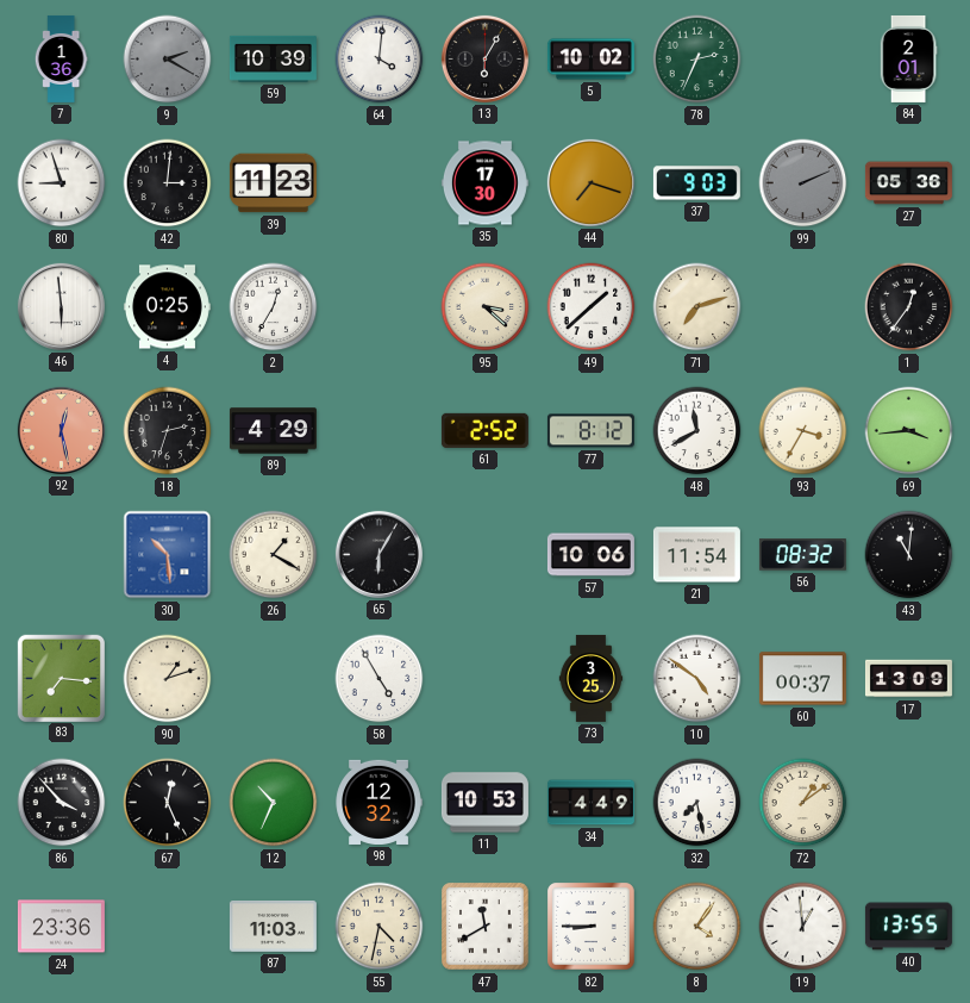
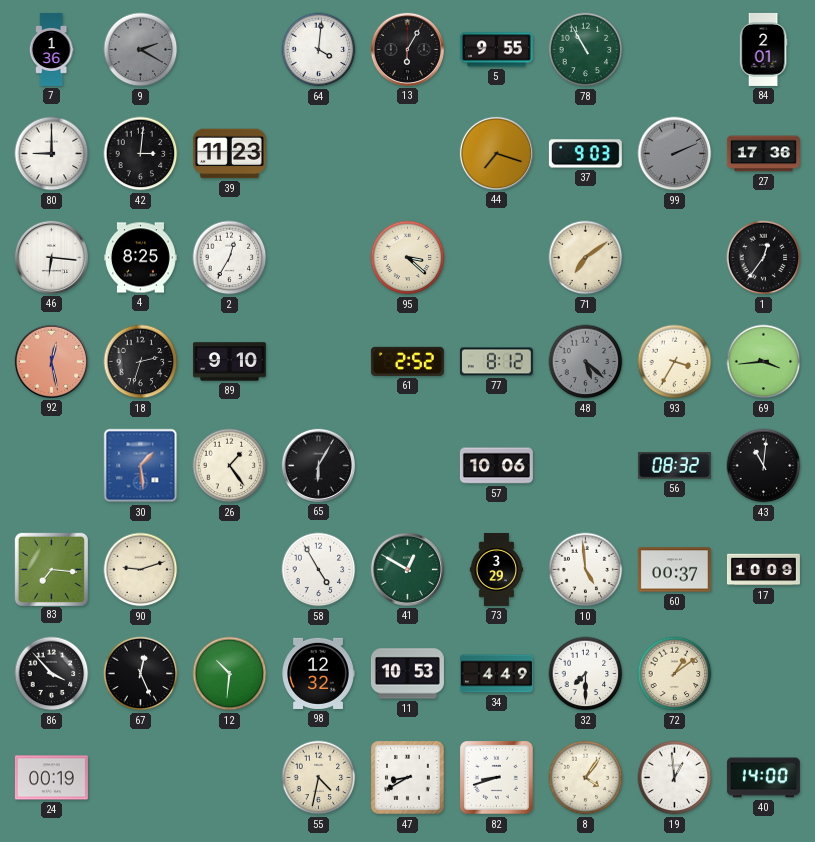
59: 10:39 -> none
5: 10:02 -> 9:55
78: 2:34 -> 10:55
80: 8:57 -> 9:00
35: 17:30 -> none
27: 05:36 -> 17:36
46: 5:59 -> 6:16
4: 0:25 -> 8:25
49: 1:38 -> none
71: 7:12 -> 7:09
89: 4:29 -> 9:10
48: 11:40 -> 5:22
48 dial: white -> grey
30: 10:29 -> 1:29
26: 1:20 -> 1:24
21: 11:54 -> none
90: 1:12 -> 9:12
41: none -> 12:50
73: 3:25 -> 3:29
10: 4:51 -> 4:59
17: 13:09 -> 10:09
12: 10:34 -> 10:31
32: 7:28 -> 7:30
24: 23:36 -> 00:19
87: 11:03 -> none
47: 11:40 -> 8:40
82: 8:45 -> 8:42
40: 13:55 -> 14:00
